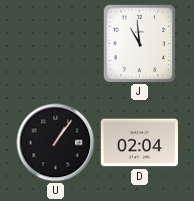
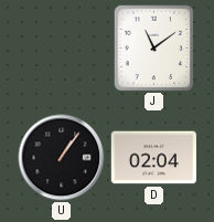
J: 10:59 -> 11:09
